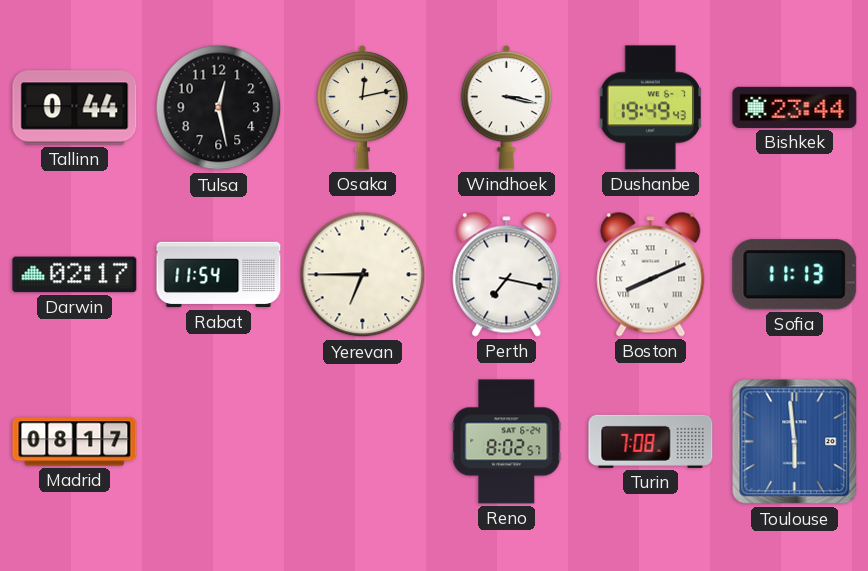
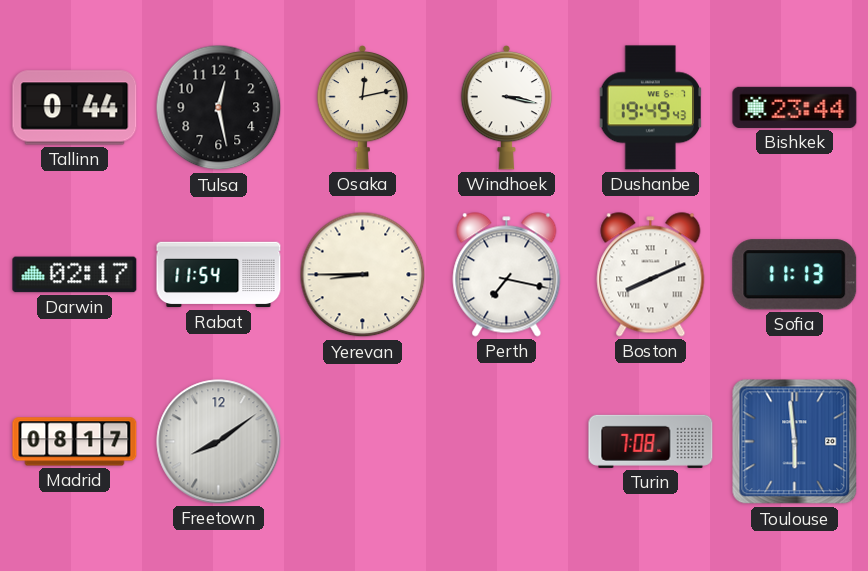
Yerevan: 6:45 -> 8:45
Freetown: none -> 8:09
Reno: 8:02 -> none
